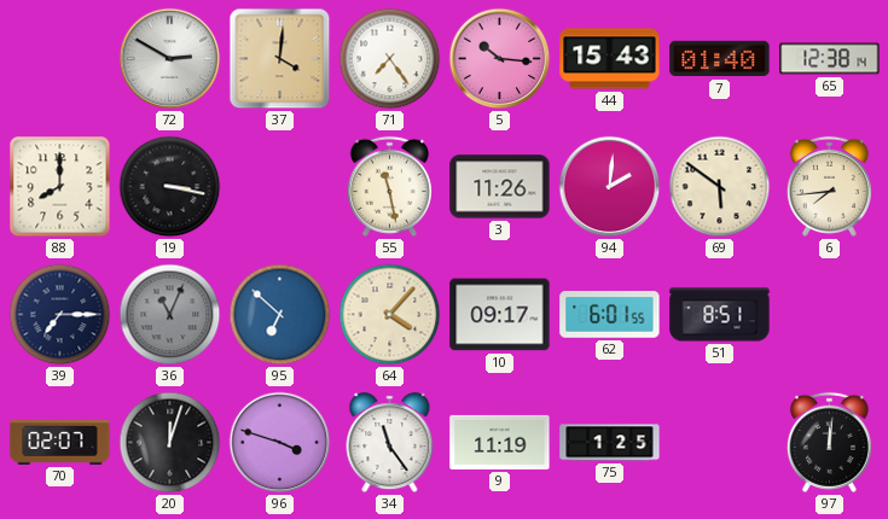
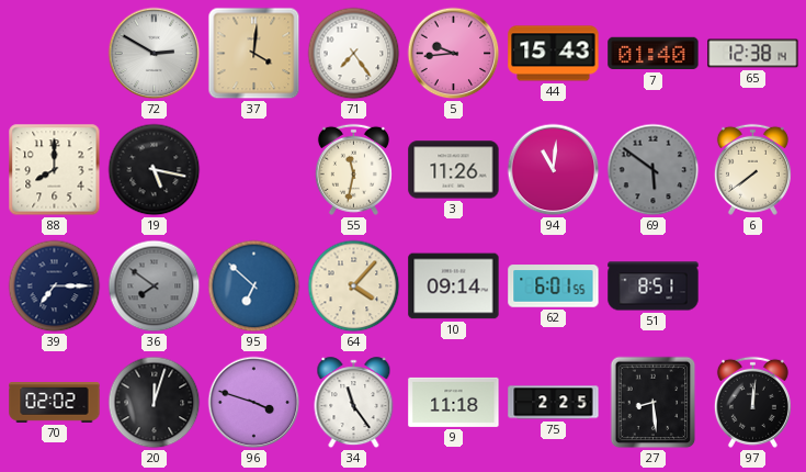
5: 10:16 -> 9:44
19: 3:17 -> 5:17
55: 11:28 -> 11:32
94: 2:01 -> 11:01
69 dial: cream -> grey
6: 7:44 -> 7:39
36: 11:04 -> 7:51
10: 09:17 -> 09:14
70: 02:07 -> 02:02
9: 11:19 -> 11:18
75: 1:25 -> 2:25
27: none -> 8:29
